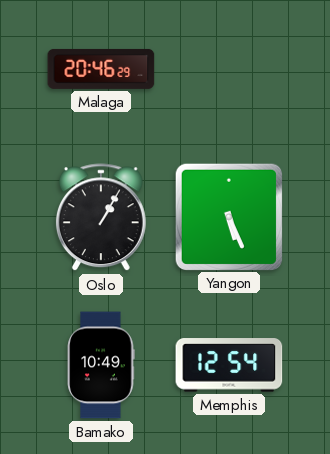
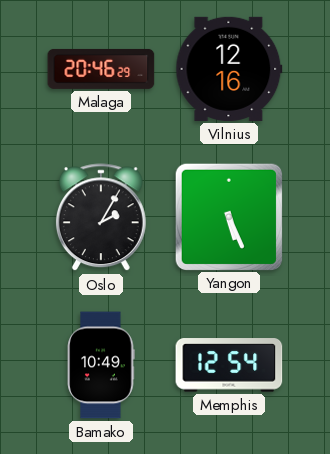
Vilnius: none -> 12:16
Oslo: 1:05 -> 2:05
